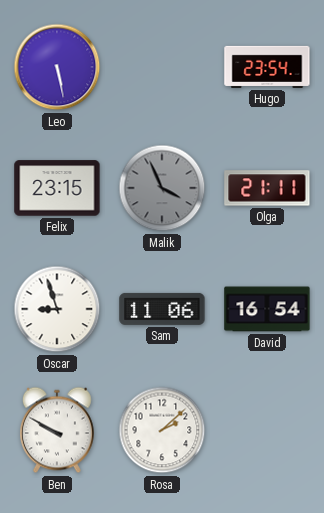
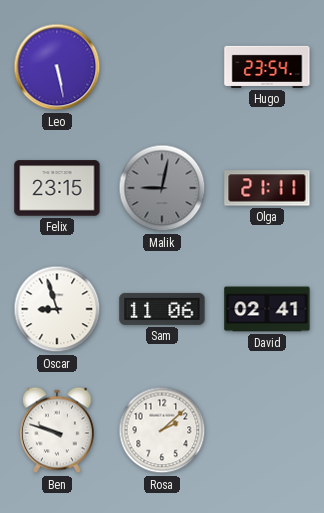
Malik: 3:56 -> 9:02
David: 16:54 -> 02:41
Ben: 9:50 -> 9:48
